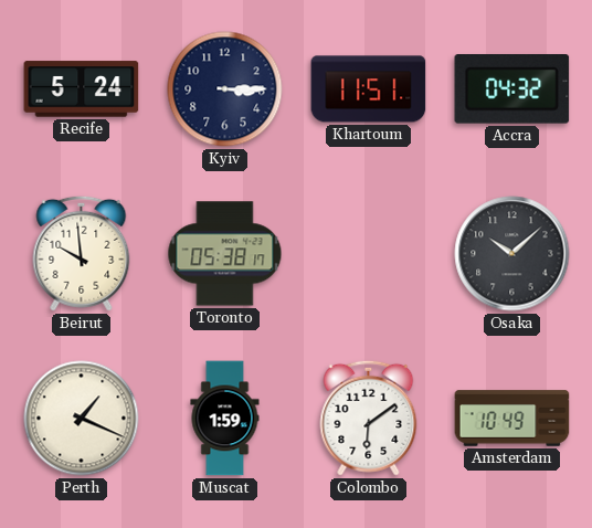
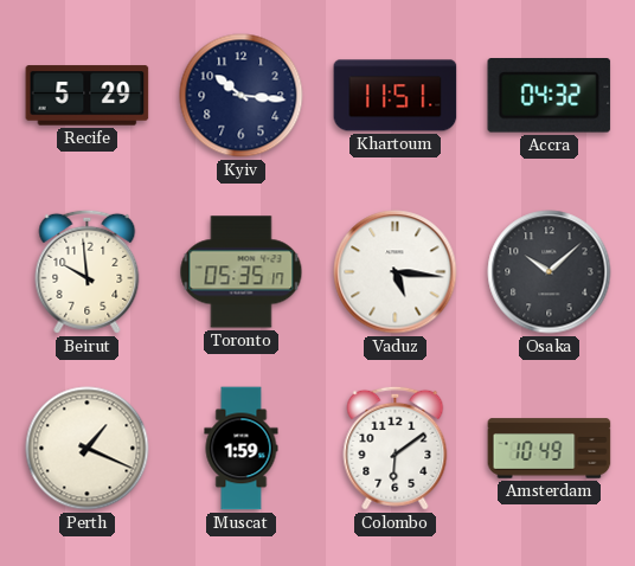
Recife: 5:24 -> 5:29
Kyiv: 3:15 -> 10:16
Toronto: 05:38 -> 05:35
Vaduz: none -> 5:16
